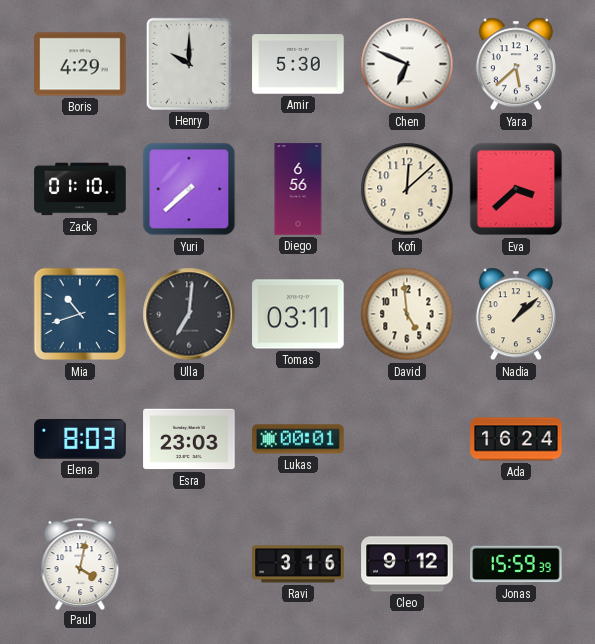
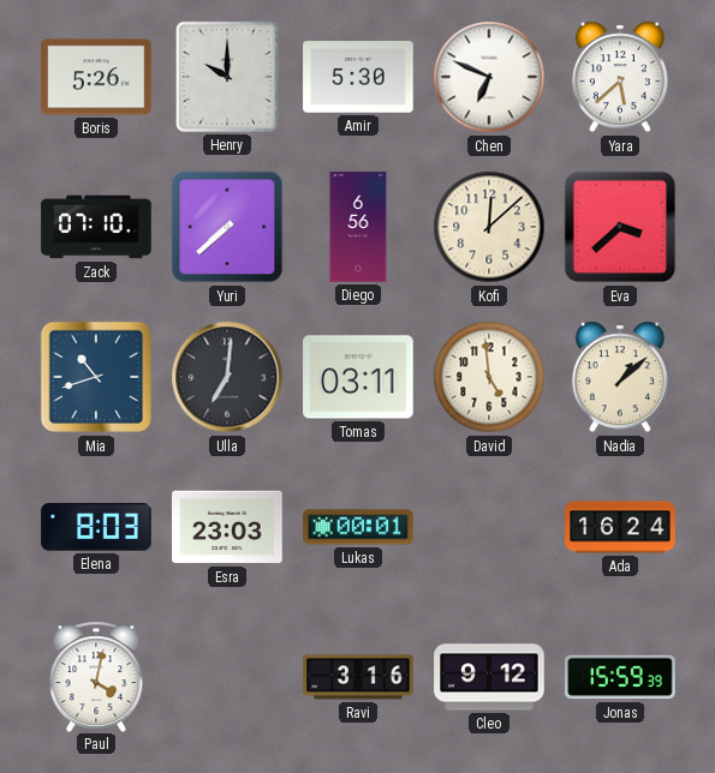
Boris: 4:29 -> 5:26
Zack: 01:10 -> 07:10
